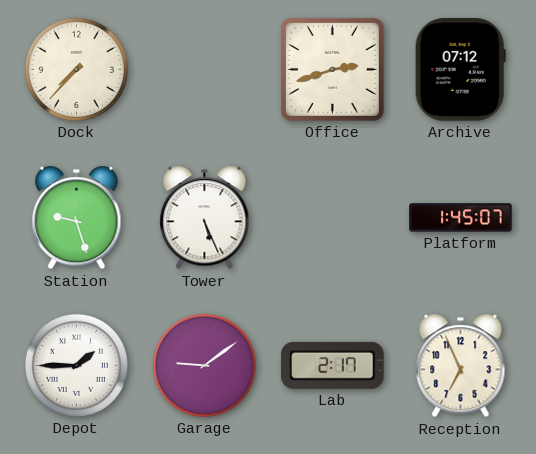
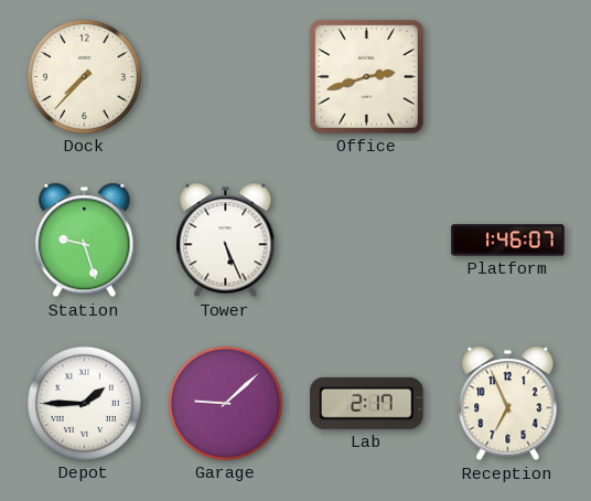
Archive: 07:12 -> none
Platform: 1:45 -> 1:46
Garage: 9:09 -> 9:08
